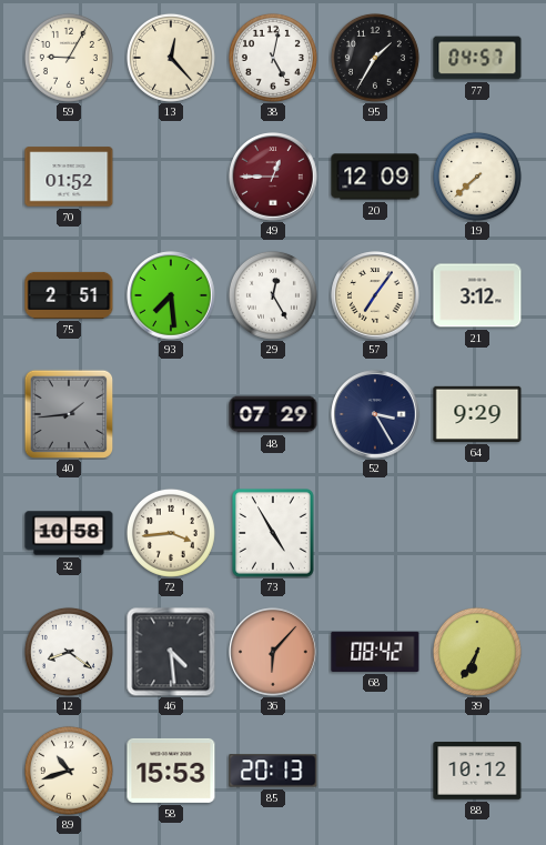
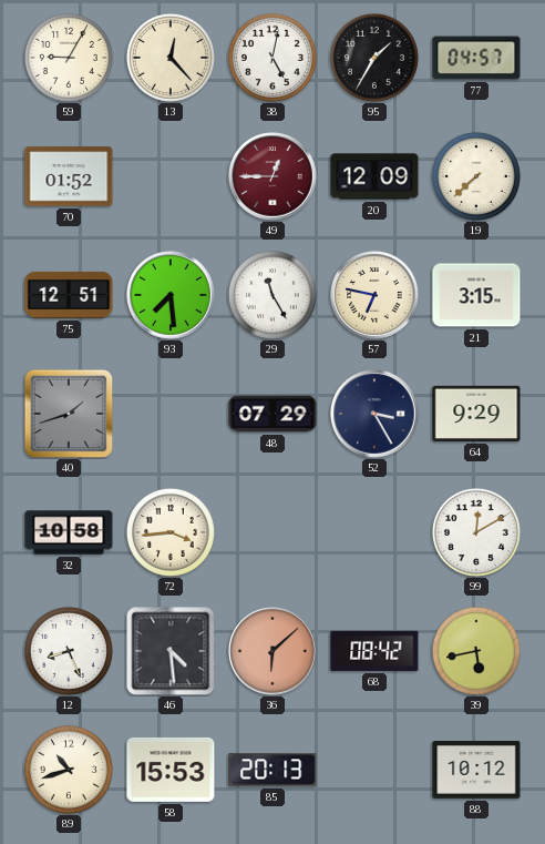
75: 2:51 -> 12:51
29: 12:25 -> 11:25
57: 7:06 -> 6:47
21: 3:12 -> 3:15
40: 1:44 -> 1:42
73: 4:55 -> none
99: none -> 12:10
12: 8:21 -> 8:26
36: 6:07 -> 6:08
39: 6:35 -> 5:43
